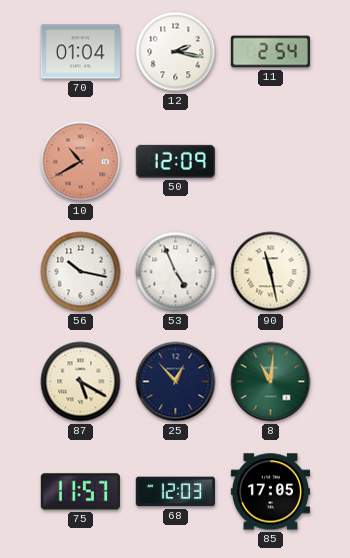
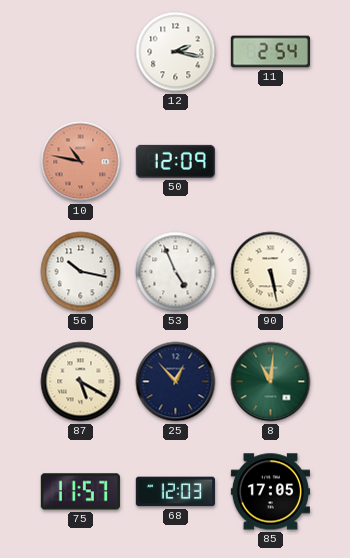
70: 01:04 -> none
10: 10:40 -> 10:47
90: 11:28 -> 5:28
